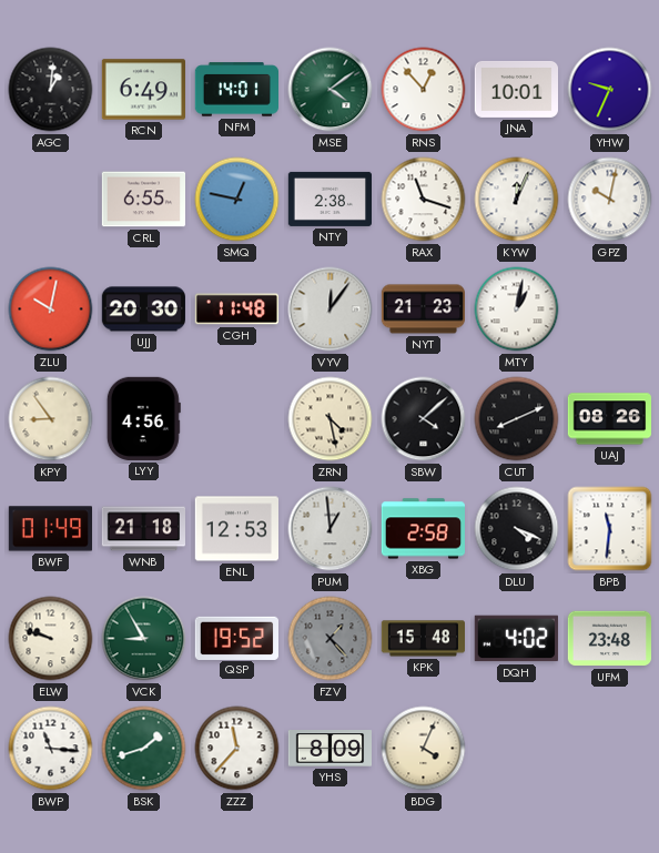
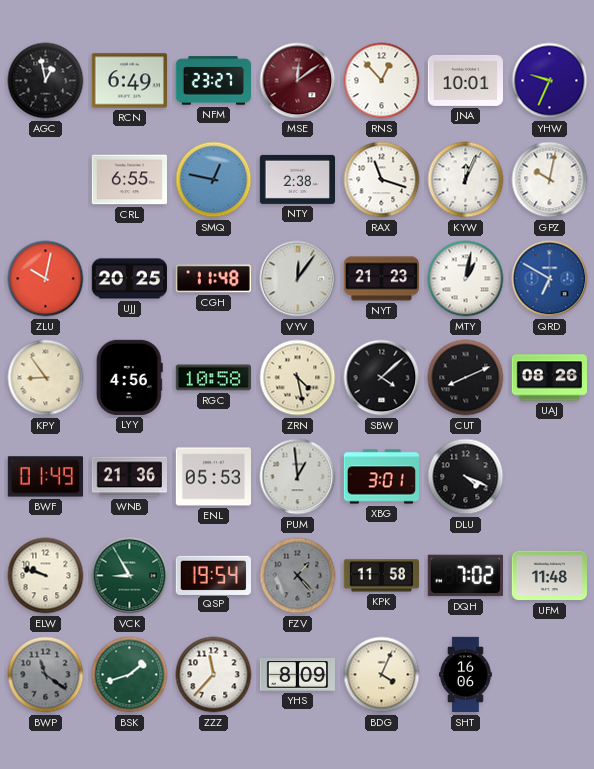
AGC: 1:01 -> 12:58
NFM: 14:01 -> 23:27
MSE: 4:09 -> 12:09
MSE dial: green -> burgundy
UJJ: 20:30 -> 20:25
QRD: none -> 6:50
RGC: none -> 10:58
WNB: 21:18 -> 21:36
ENL: 12:53 -> 05:53
XBG: 2:58 -> 3:01
BPB: 11:31 -> none
QSP: 19:52 -> 19:54
KPK: 15:48 -> 11:58
DQH: 4:02 -> 7:02
UFM: 23:48 -> 11:48
BWP: 11:16 -> 11:21
BWP dial: white -> grey
SHT: none -> 16:06
